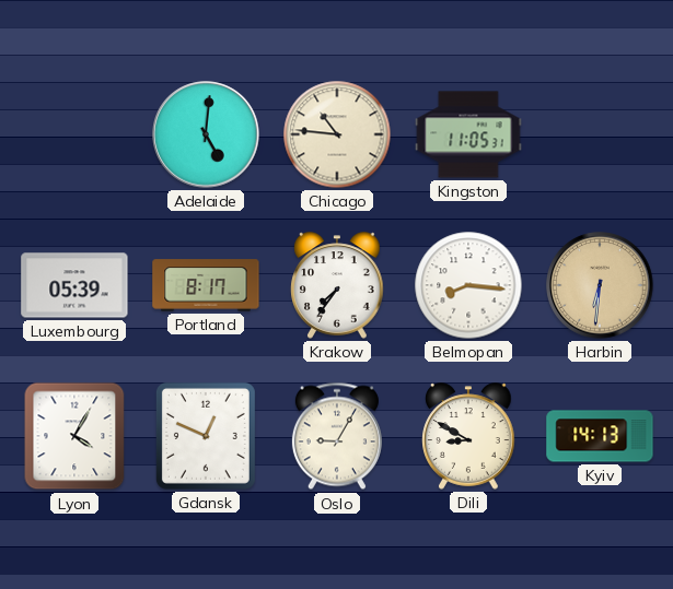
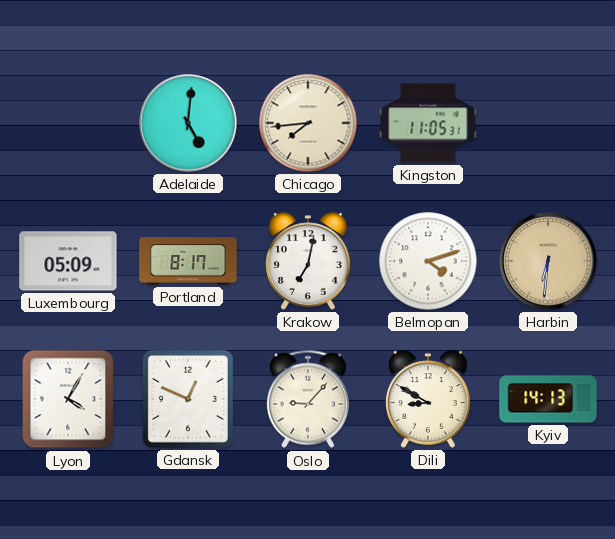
Chicago: 10:46 -> 7:44
Luxembourg: 05:39 -> 05:09
Krakow: 7:36 -> 7:02
Belmopan: 8:16 -> 4:12
Oslo: 9:05 -> 9:07
